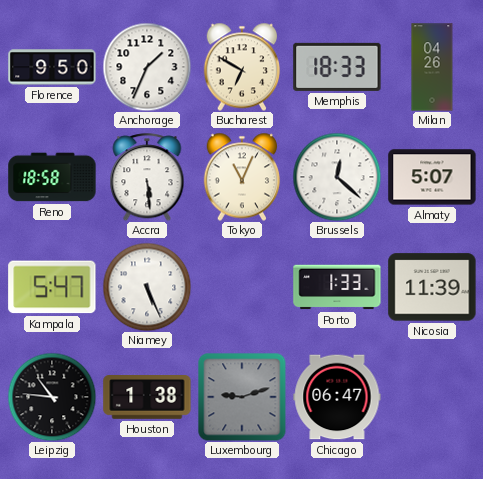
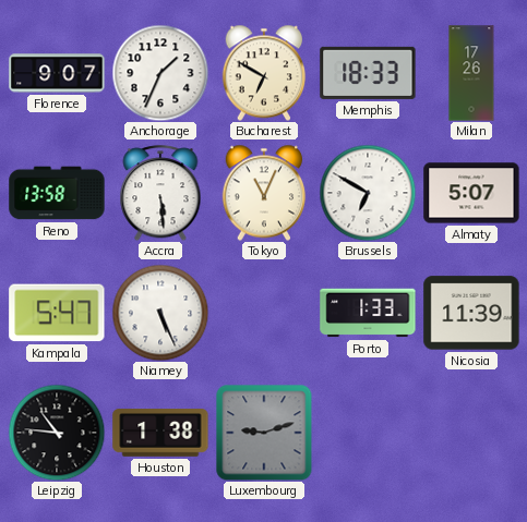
Florence: 9:50 -> 9:07
Milan: 04:26 -> 17:26
Reno: 18:58 -> 13:58
Brussels: 12:22 -> 6:50
Chicago: 06:47 -> none
